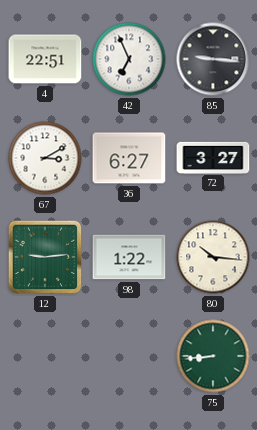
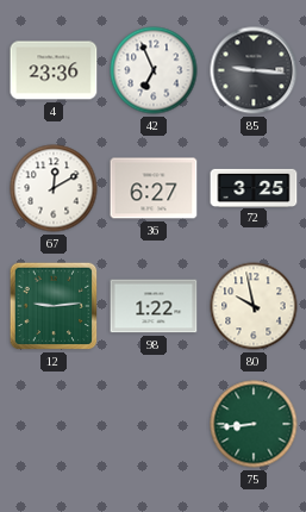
4: 22:51 -> 23:36
67: 3:10 -> 12:10
72: 3:27 -> 3:25
80: 10:16 -> 9:58
